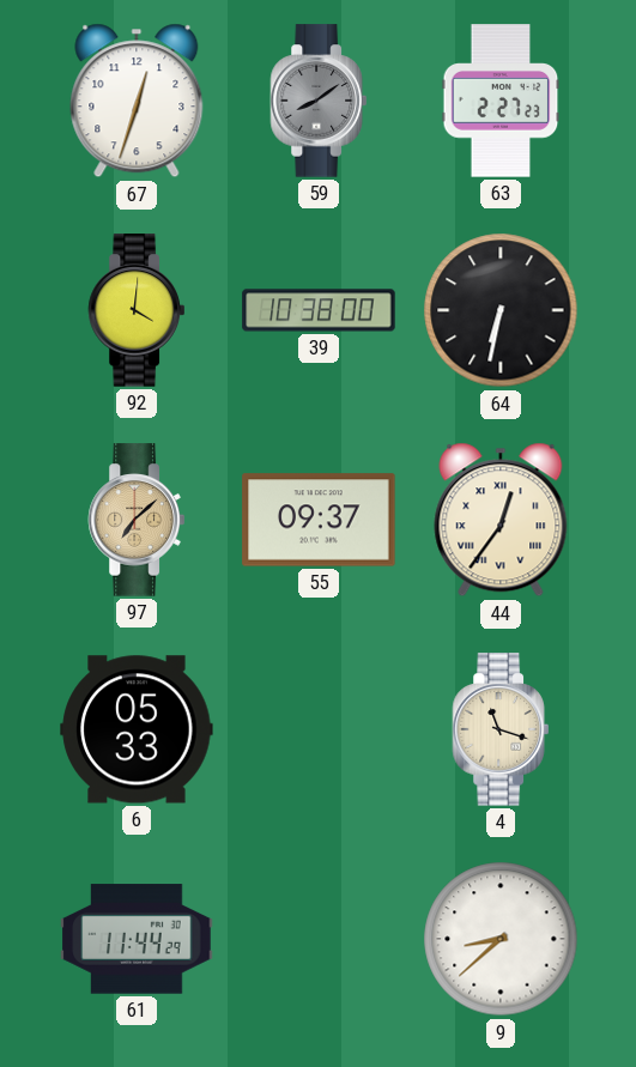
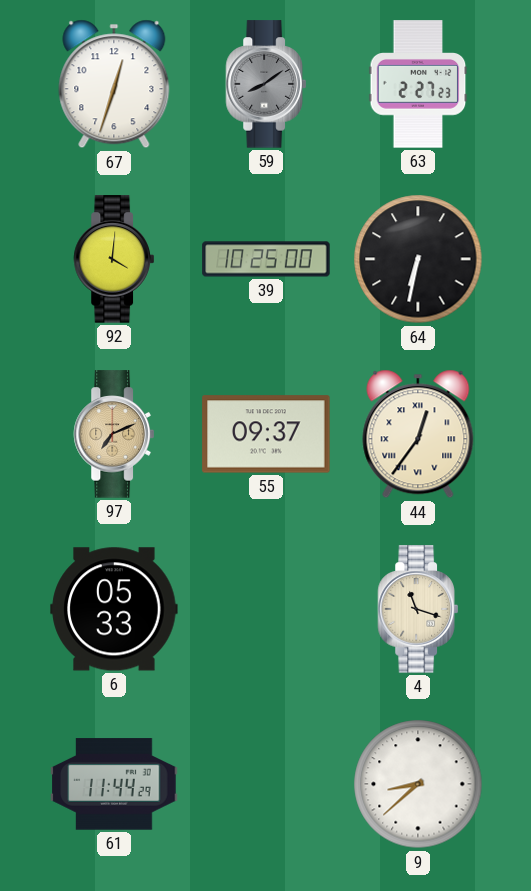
39: 10:38 -> 10:25
97: 7:08 -> 7:11
